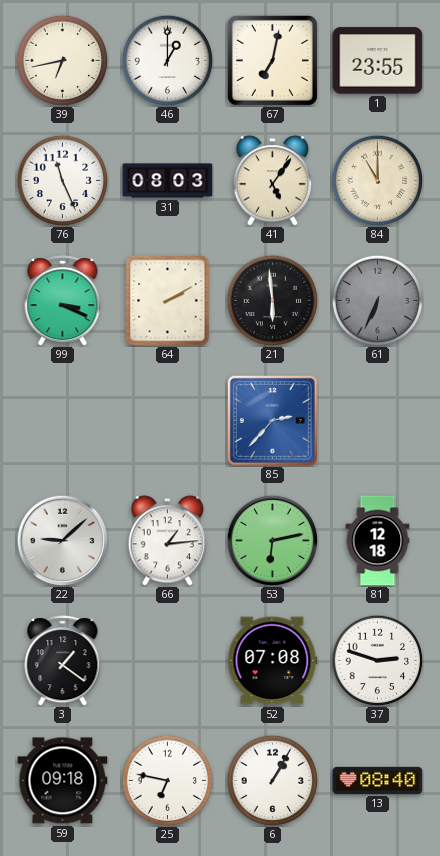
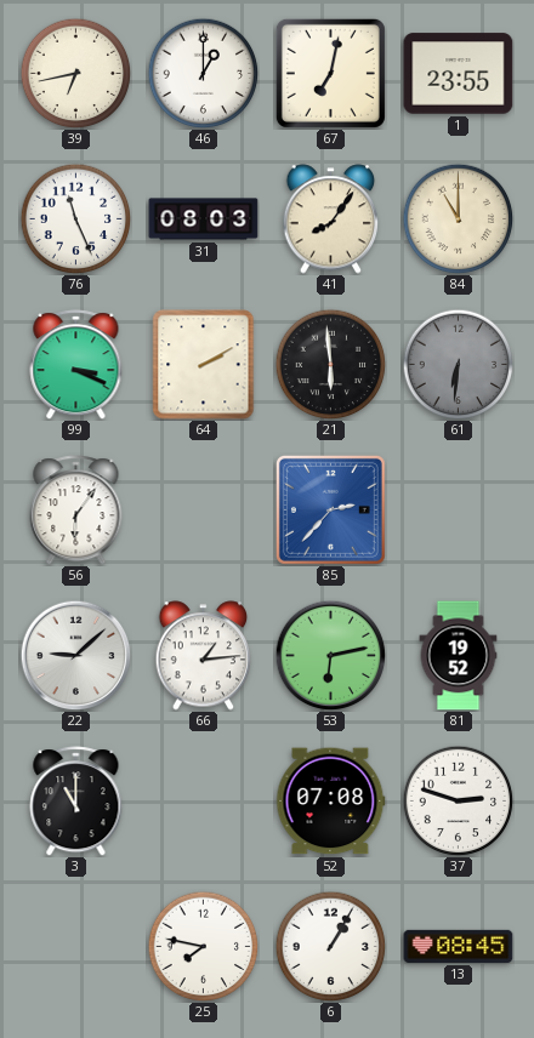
41: 5:06 -> 8:06
61: 6:34 -> 6:31
56: none -> 6:06
81: 12:18 -> 19:52
3: 1:21 -> 11:00
59: 09:18 -> none
25: 6:47 -> 7:47
13: 08:40 -> 08:45
